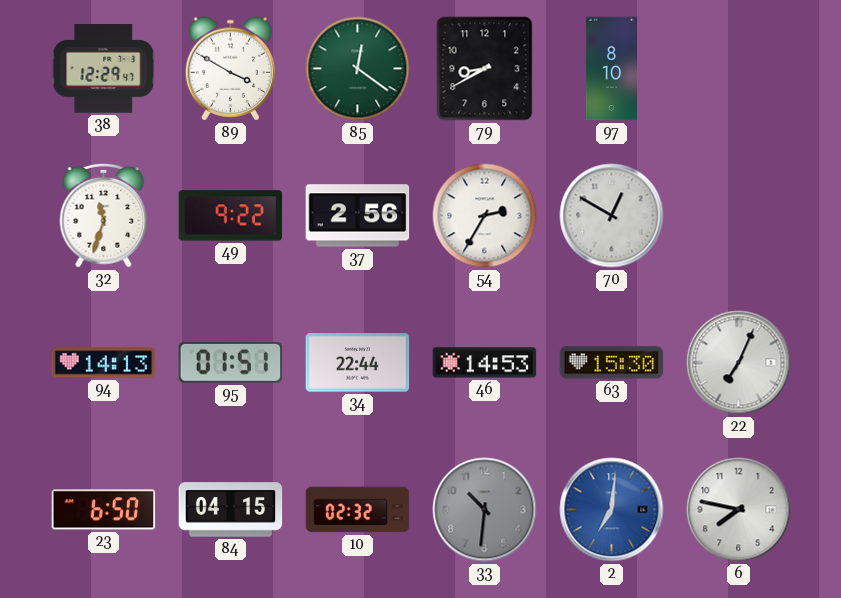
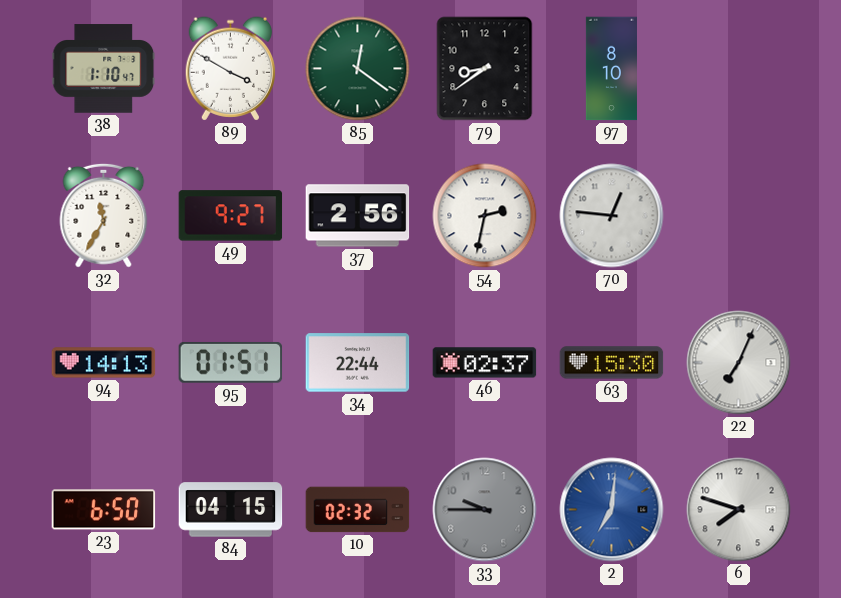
38: 12:29 -> 1:10
79: 8:40 -> 8:39
32: 11:33 -> 11:35
49: 9:22 -> 9:27
54: 2:35 -> 2:32
70: 12:50 -> 12:46
46: 14:53 -> 02:37
33: 10:31 -> 9:45
6: 7:47 -> 7:48
